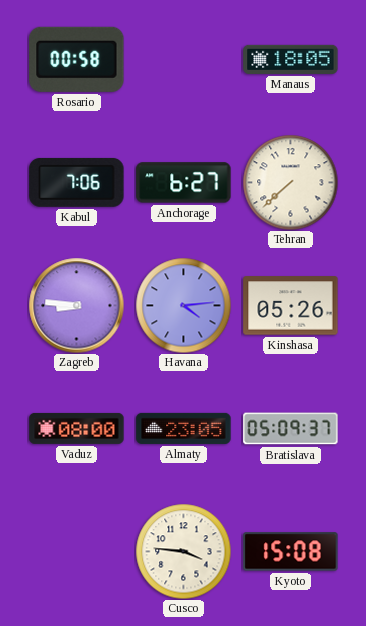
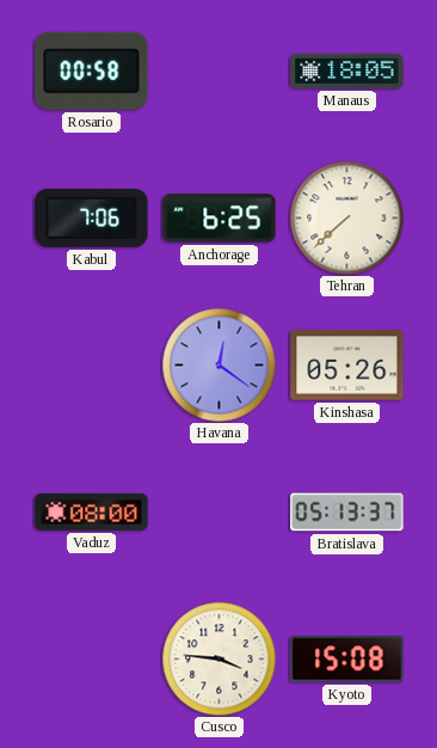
Anchorage: 6:27 -> 6:25
Zagreb: 8:46 -> none
Havana: 4:14 -> 12:21
Almaty: 23:05 -> none
Bratislava: 05:09 -> 05:13
